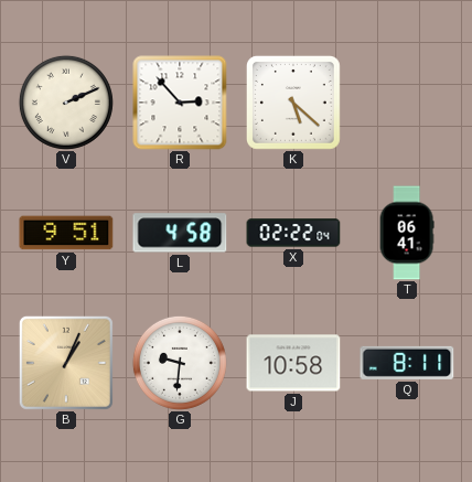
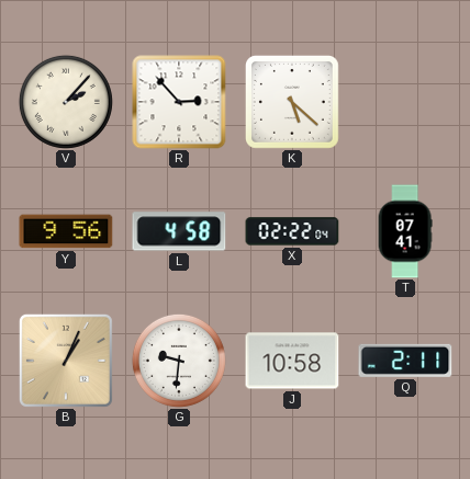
V: 2:11 -> 2:07
Y: 9:51 -> 9:56
T: 06:41 -> 07:41
Q: 8:11 -> 2:11
